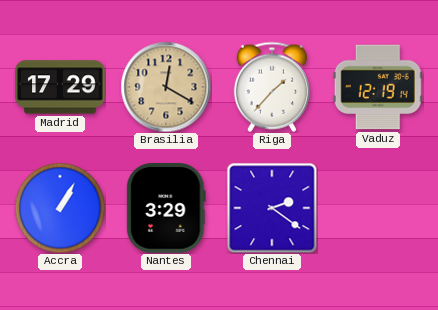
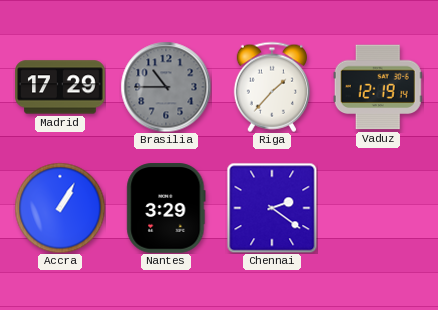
Brasilia: 12:20 -> 10:45
Brasilia dial: champagne -> grey
